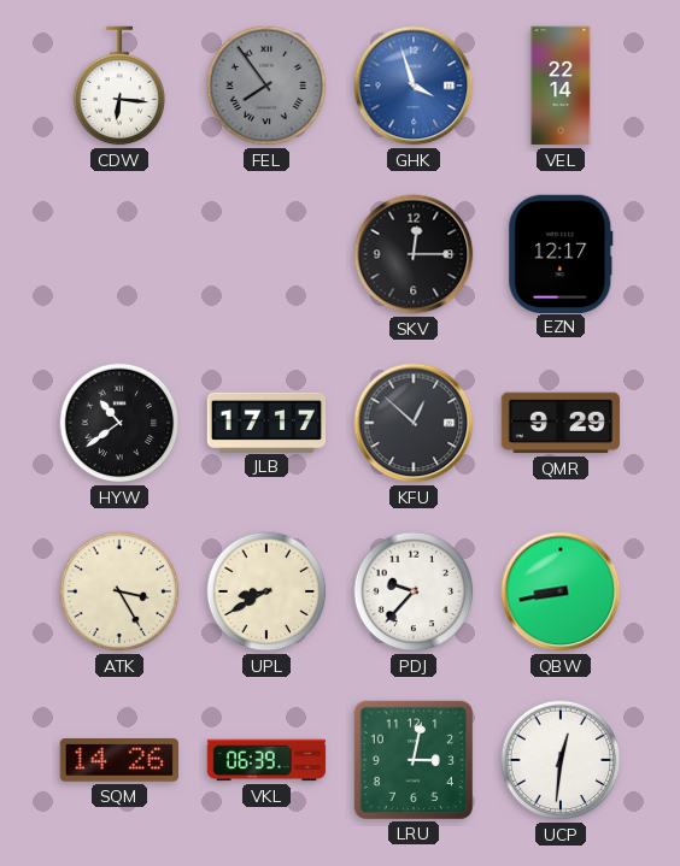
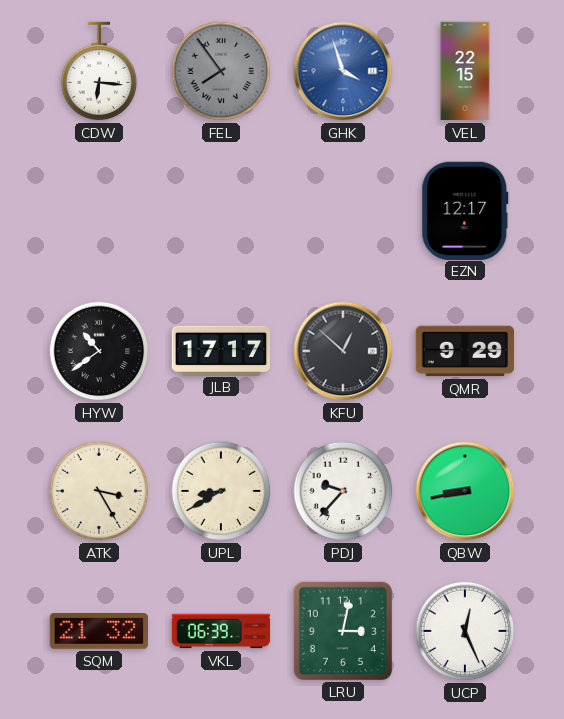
VEL: 22:14 -> 22:15
SKV: 12:15 -> none
SQM: 14:26 -> 21:32
UCP: 12:31 -> 12:26
